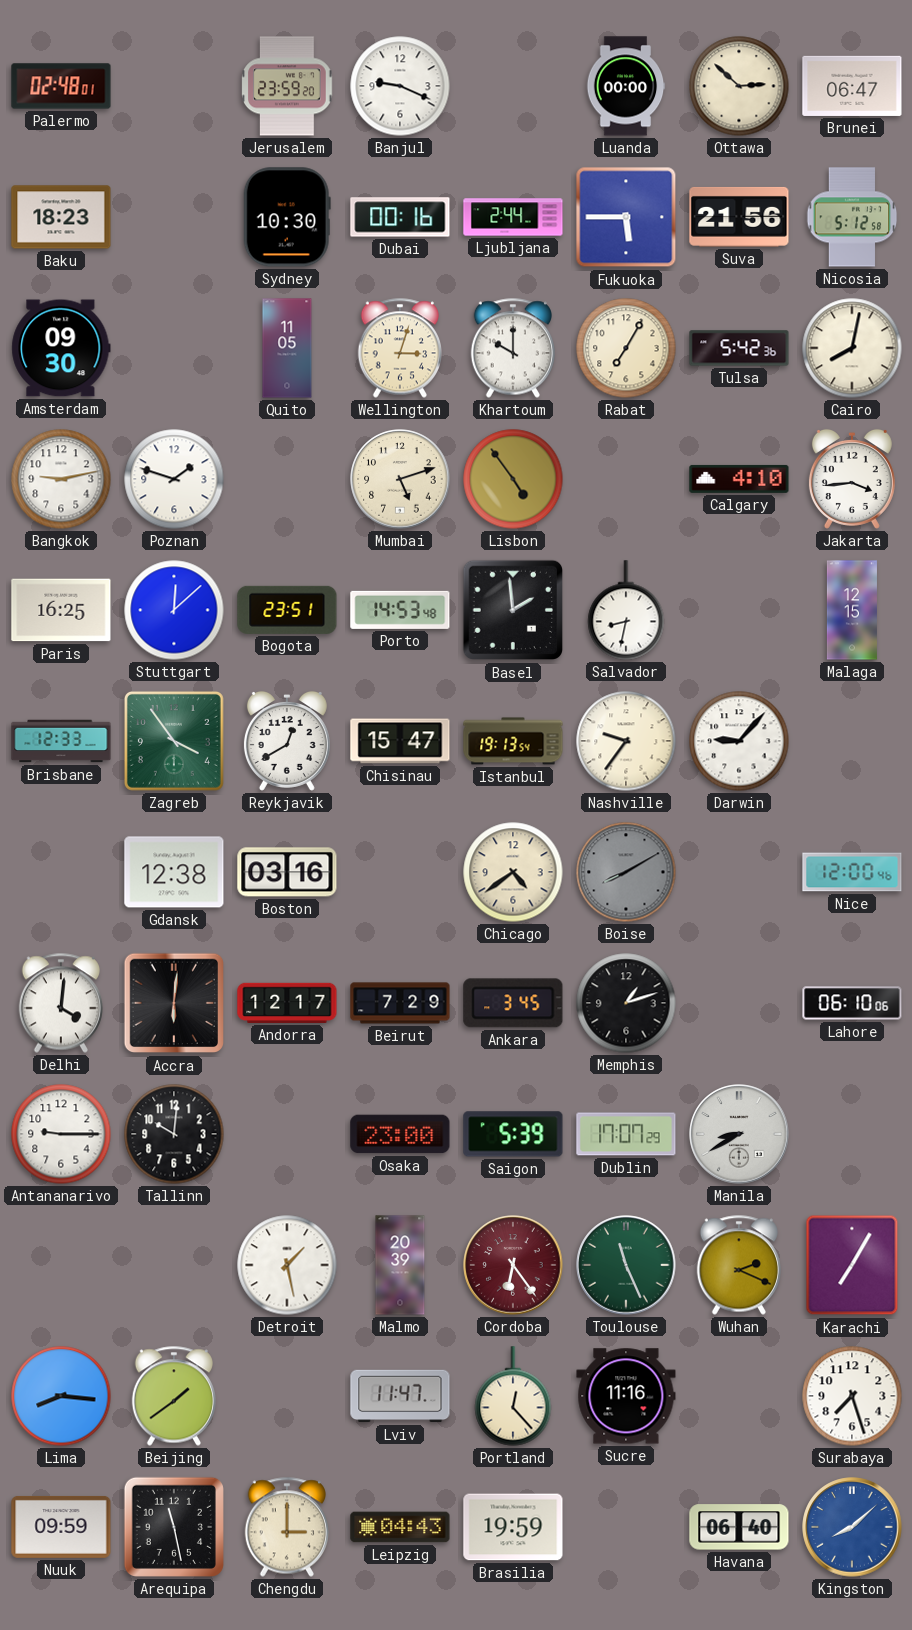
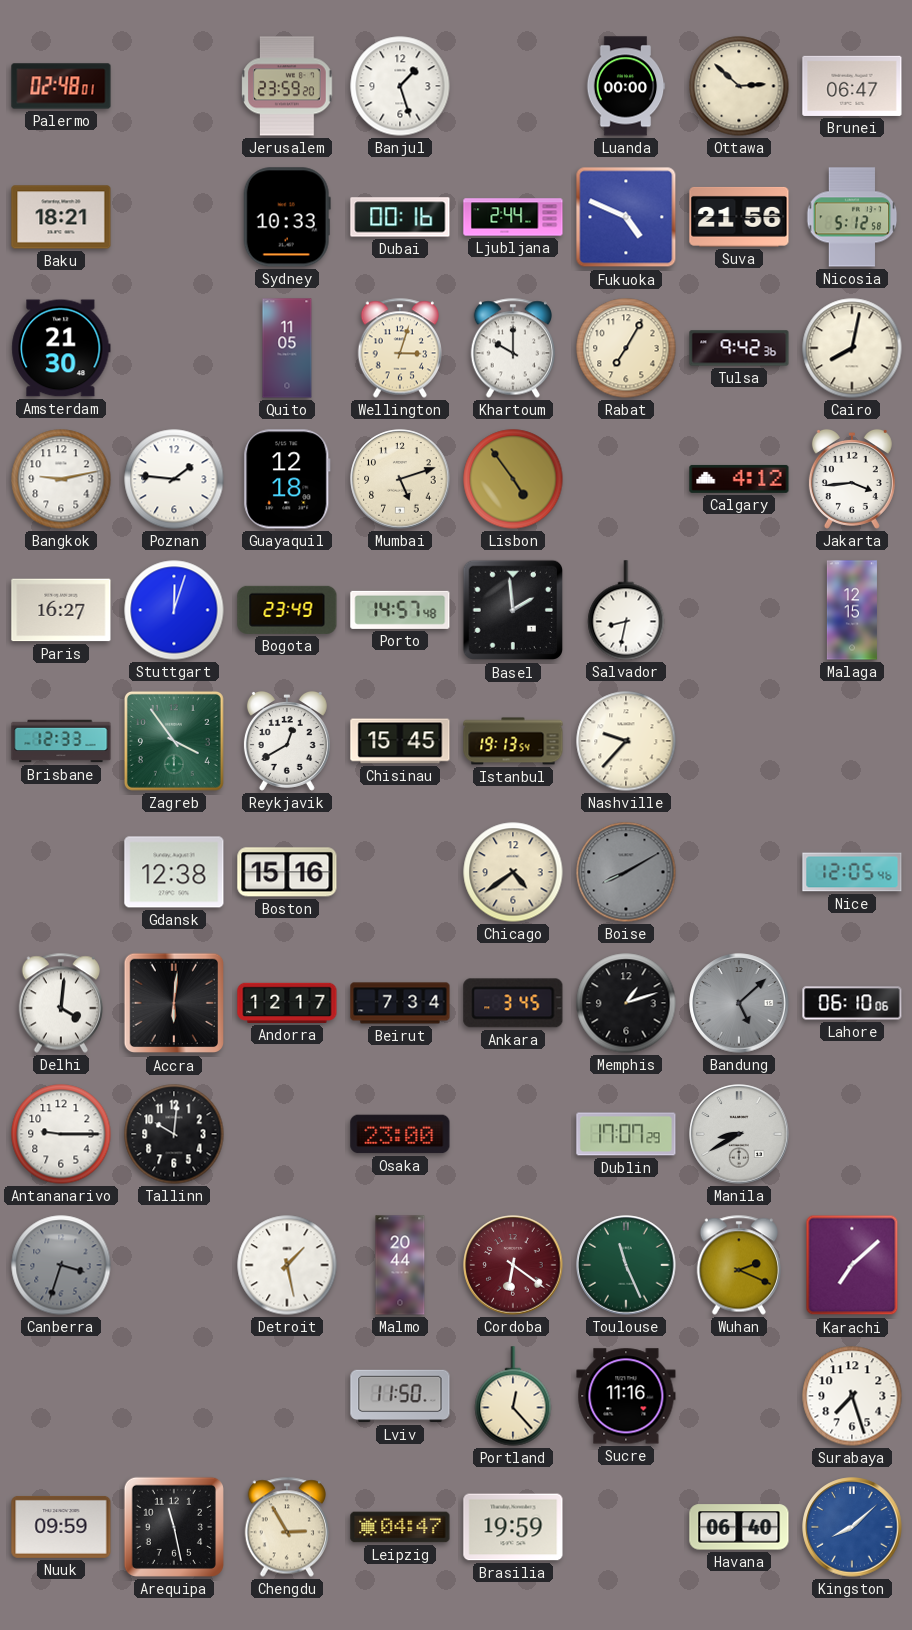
Banjul: 9:19 -> 1:27
Baku: 18:23 -> 18:21
Sydney: 10:30 -> 10:33
Fukuoka: 5:45 -> 4:49
Amsterdam: 09:30 -> 21:30
Tulsa: 5:42 -> 9:42
Poznan: 1:48 -> 1:46
Guayaquil: none -> 12:18
Calgary: 4:10 -> 4:12
Paris: 16:25 -> 16:27
Stuttgart: 12:08 -> 12:03
Bogota: 23:51 -> 23:49
Porto: 14:53 -> 14:57
Chisinau: 15:47 -> 15:45
Nashville: 9:36 -> 9:37
Darwin: 9:07 -> none
Boston: 03:16 -> 15:16
Nice: 12:00 -> 12:05
Beirut: 7:29 -> 7:34
Bandung: none -> 5:08
Saigon: 5:39 -> none
Canberra: none -> 3:33
Malmo: 20:39 -> 20:44
Cordoba: 6:24 -> 6:21
Karachi: 7:05 -> 7:08
Lima: 8:16 -> none
Beijing: 1:39 -> none
Lviv: 11:47 -> 11:50
Chengdu: 3:00 -> 2:55
Leipzig: 04:43 -> 04:47
